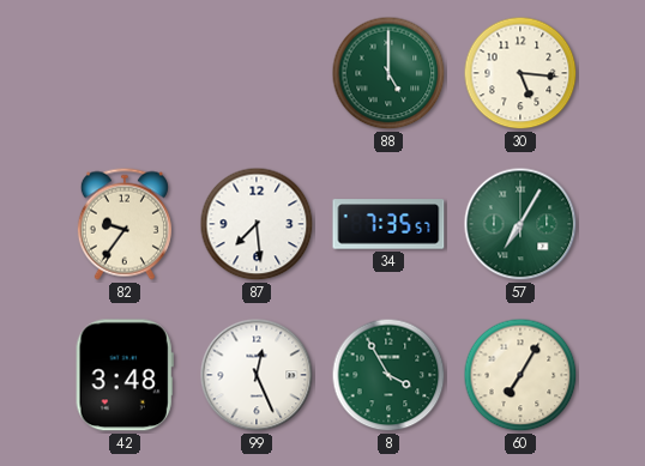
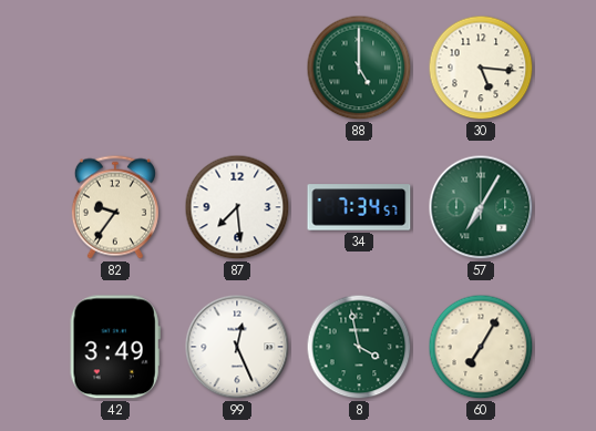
34: 7:35 -> 7:34
42: 3:48 -> 3:49
8: 3:55 -> 3:58
